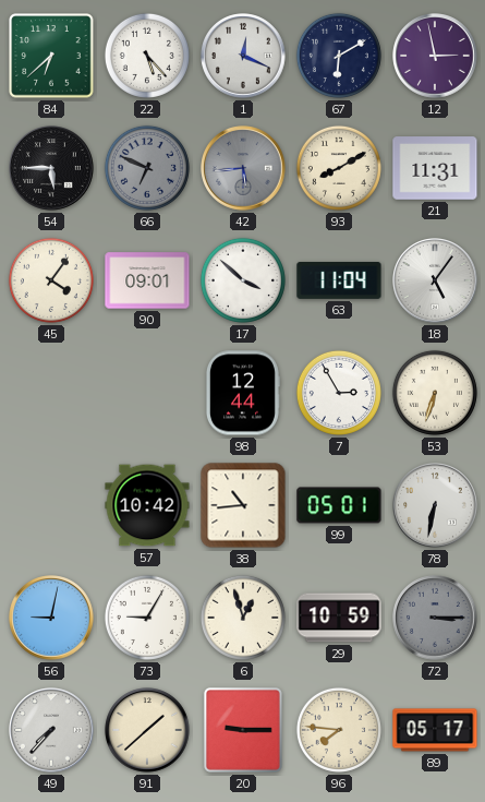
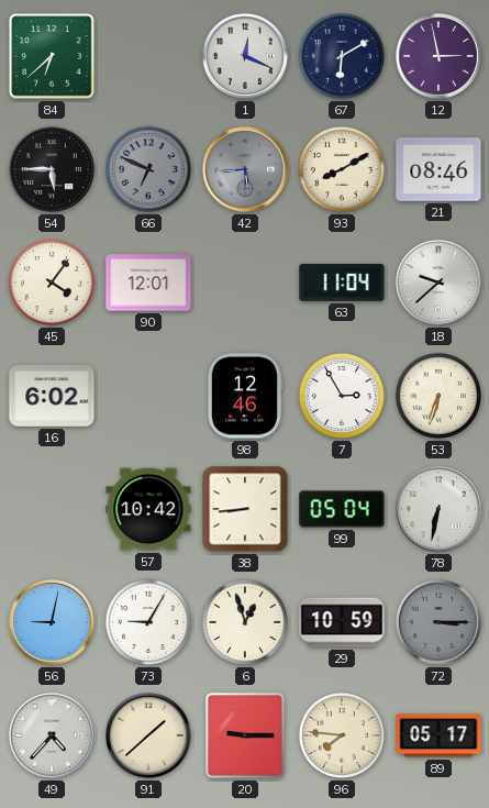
22: 5:23 -> none
21: 11:31 -> 08:46
90: 09:01 -> 12:01
17: 3:52 -> none
18: 5:06 -> 9:38
16: none -> 6:02
98: 12:44 -> 12:46
38: 10:44 -> 8:44
99: 05:01 -> 05:04
49: 7:37 -> 4:37
